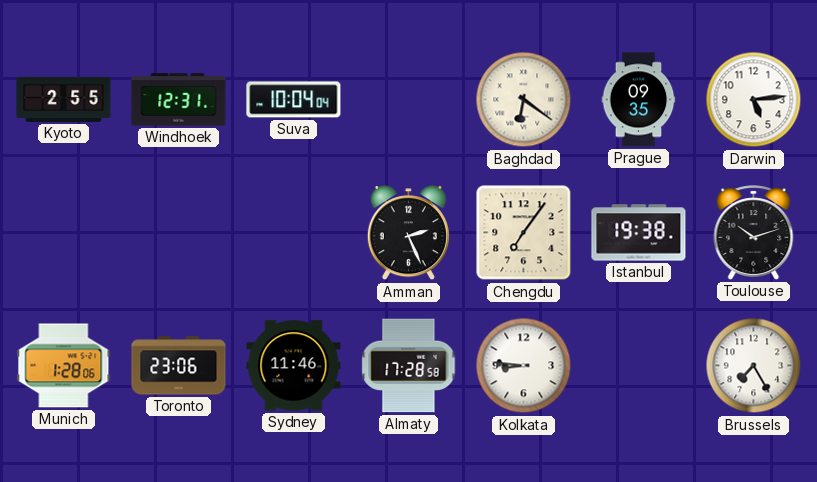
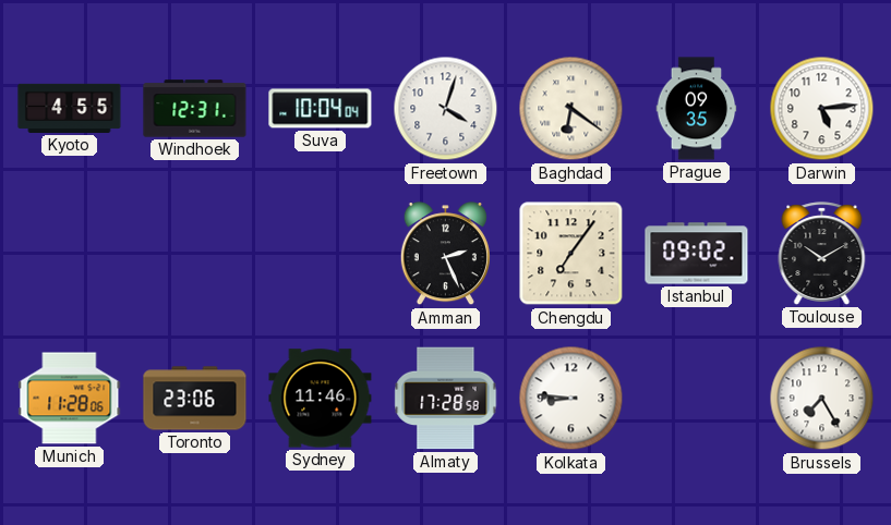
Kyoto: 2:55 -> 4:55
Freetown: none -> 4:03
Istanbul: 19:38 -> 09:02
Toulouse: 10:12 -> 10:10
Munich: 1:28 -> 11:28
